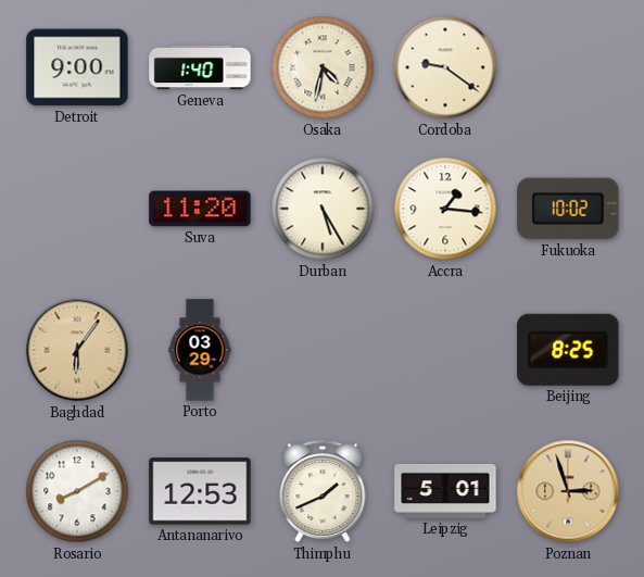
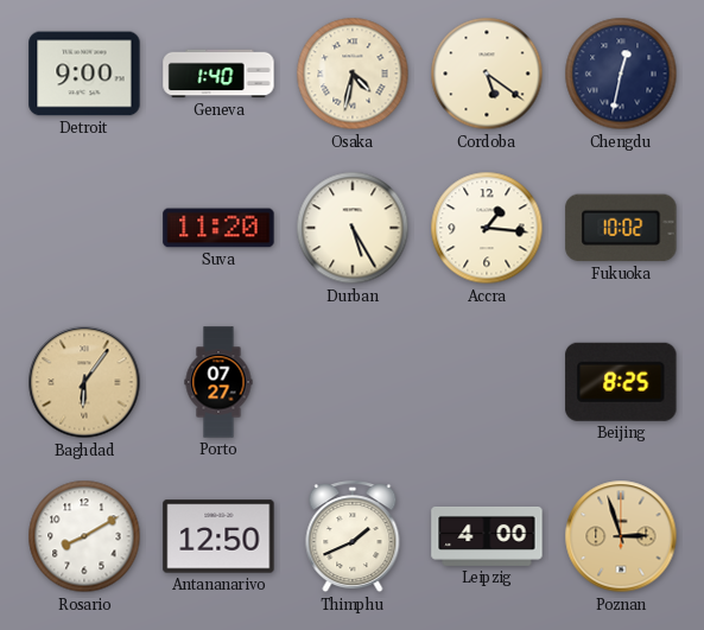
Cordoba: 9:21 -> 5:21
Chengdu: none -> 12:32
Porto: 03:29 -> 07:27
Antananarivo: 12:53 -> 12:50
Leipzig: 5:01 -> 4:00
